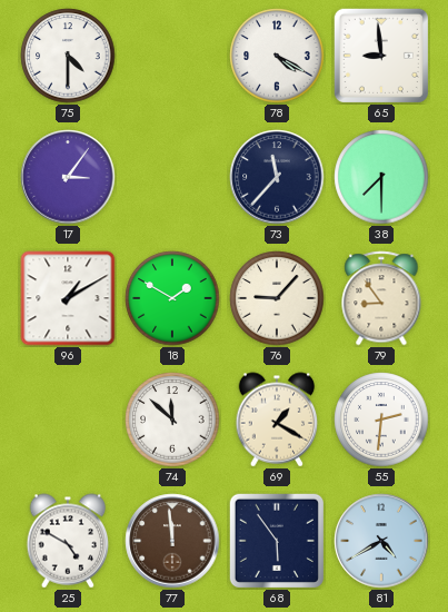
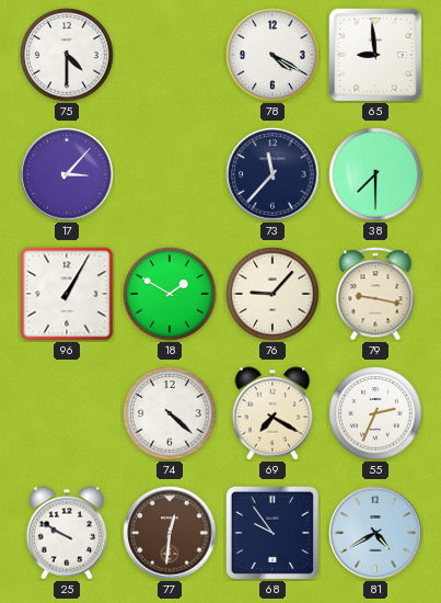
17: 3:06 -> 3:07
96: 1:10 -> 1:05
79: 8:54 -> 9:17
74: 11:52 -> 4:22
69: 1:20 -> 7:20
55: 2:31 -> 2:34
25: 4:50 -> 9:50
77: 11:59 -> 12:31
68: 5:54 -> 9:54
